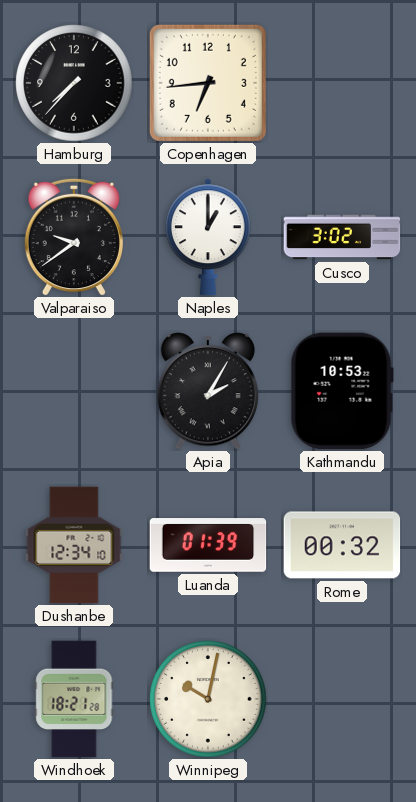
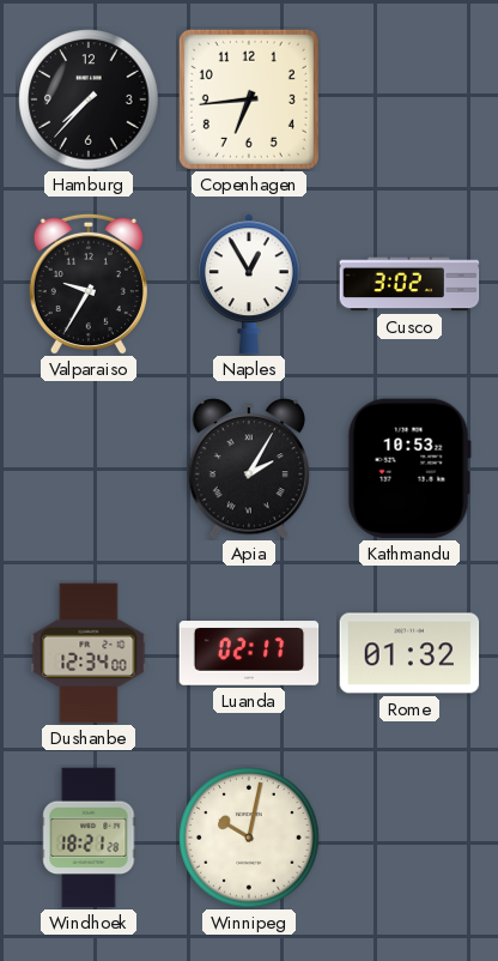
Valparaiso: 9:39 -> 9:35
Naples: 1:00 -> 12:55
Dushanbe: 12:34:10 -> 12:34:00
Luanda: 01:39 -> 02:17
Rome: 00:32 -> 01:32
